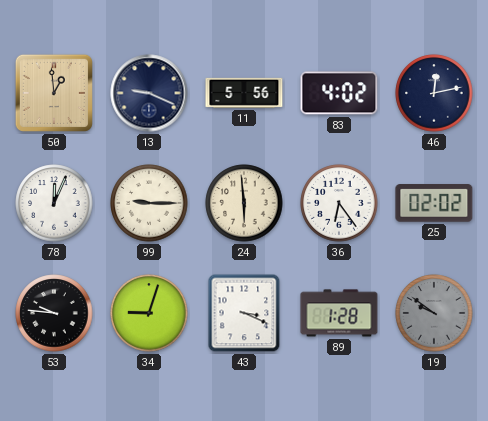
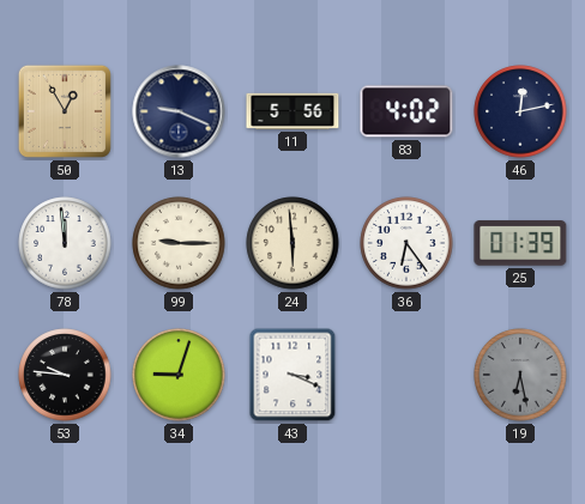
50: 12:59 -> 12:55
78: 12:04 -> 11:59
25: 02:02 -> 01:39
89: 1:28 -> none
19: 9:51 -> 6:28
